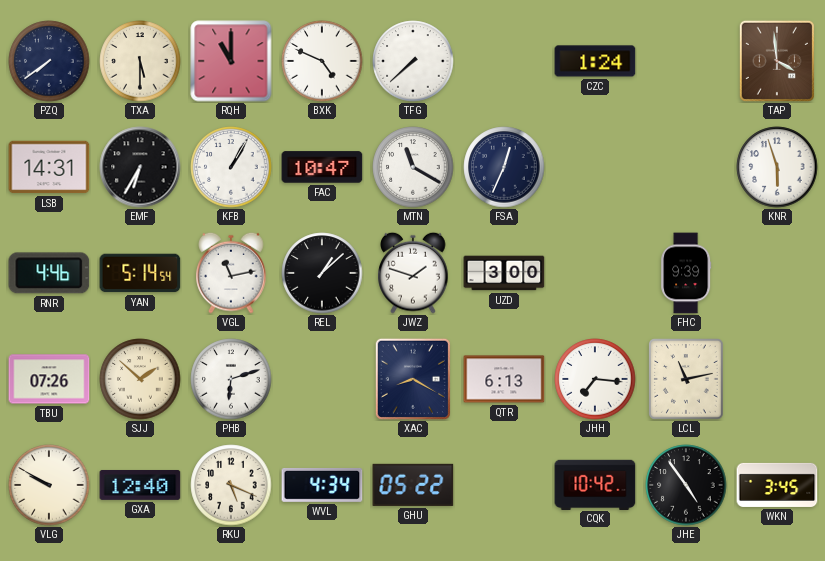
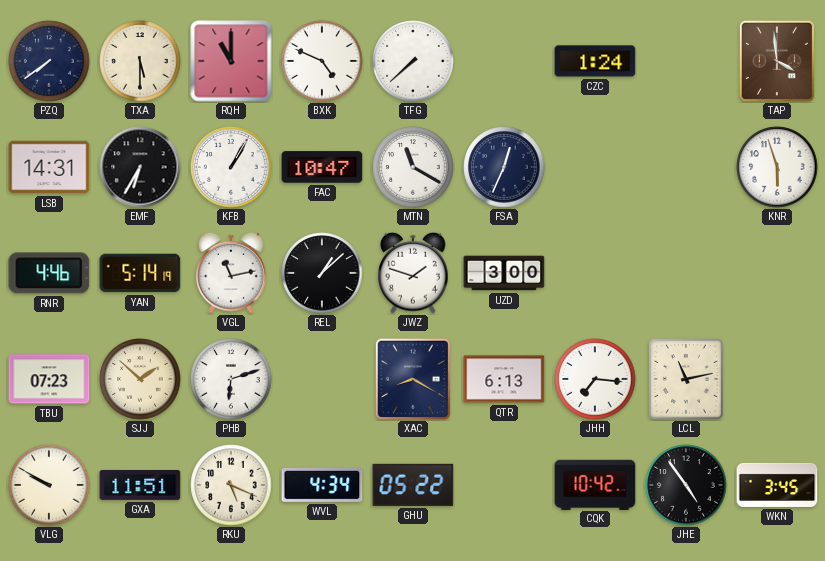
YAN: 5:14:54 -> 5:14:19
FHC: 9:39 -> none
TBU: 07:26 -> 07:23
GXA: 12:40 -> 11:51
